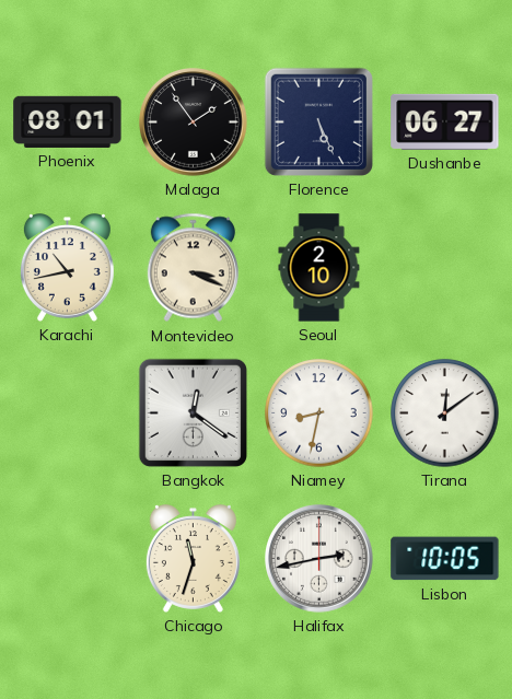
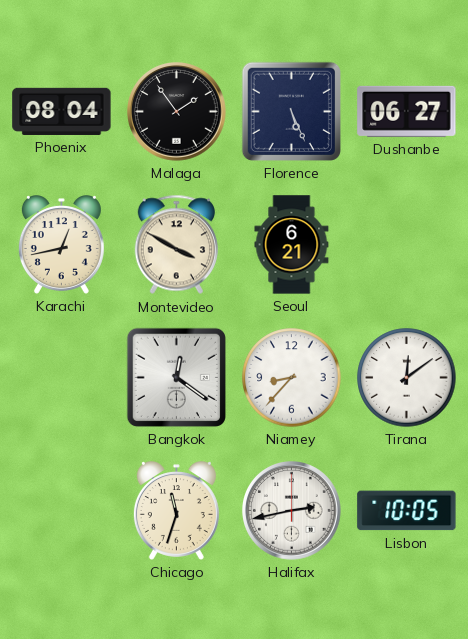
Phoenix: 08:01 -> 08:04
Karachi: 10:43 -> 12:43
Montevideo: 3:19 -> 3:50
Seoul: 2:10 -> 6:21
Niamey: 8:32 -> 8:37
